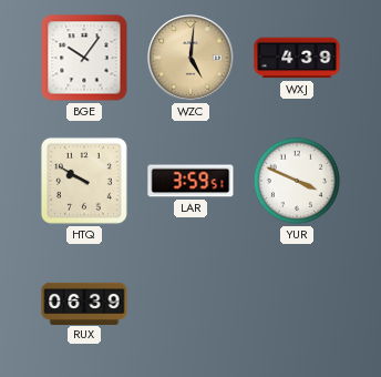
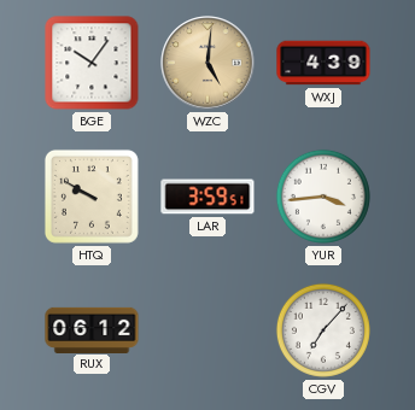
YUR: 3:49 -> 3:44
RUX: 06:39 -> 06:12
CGV: none -> 7:07
